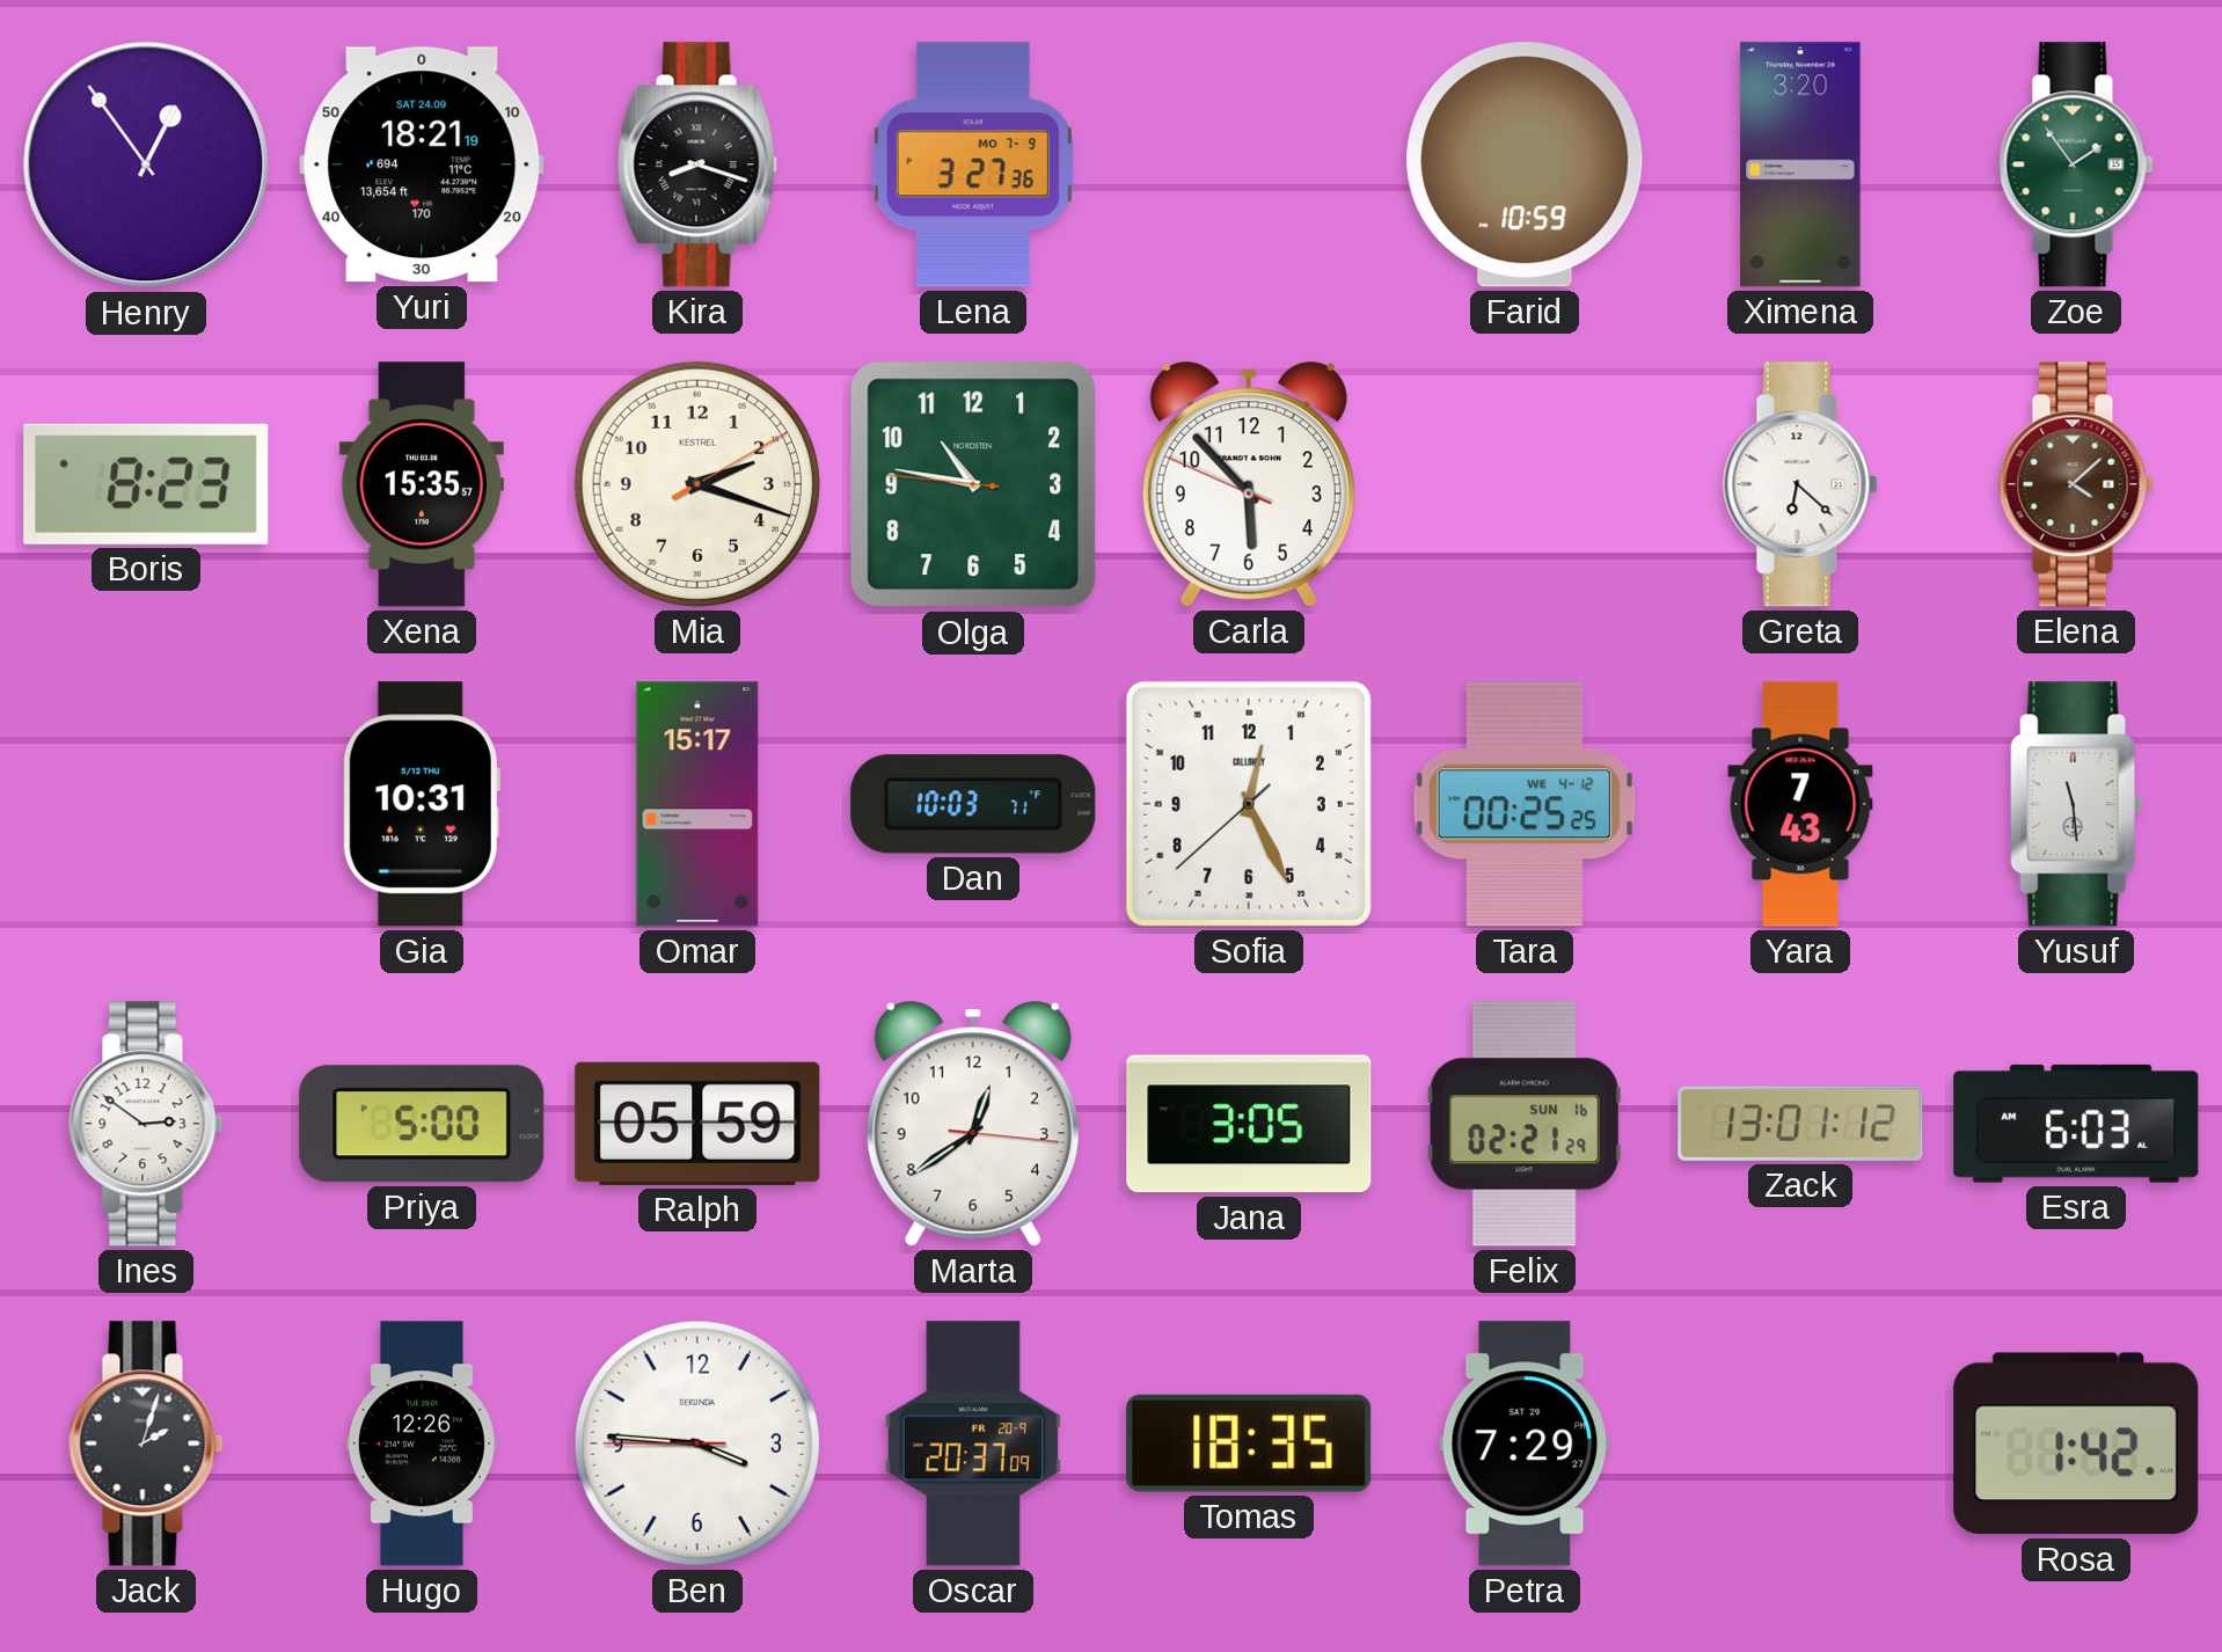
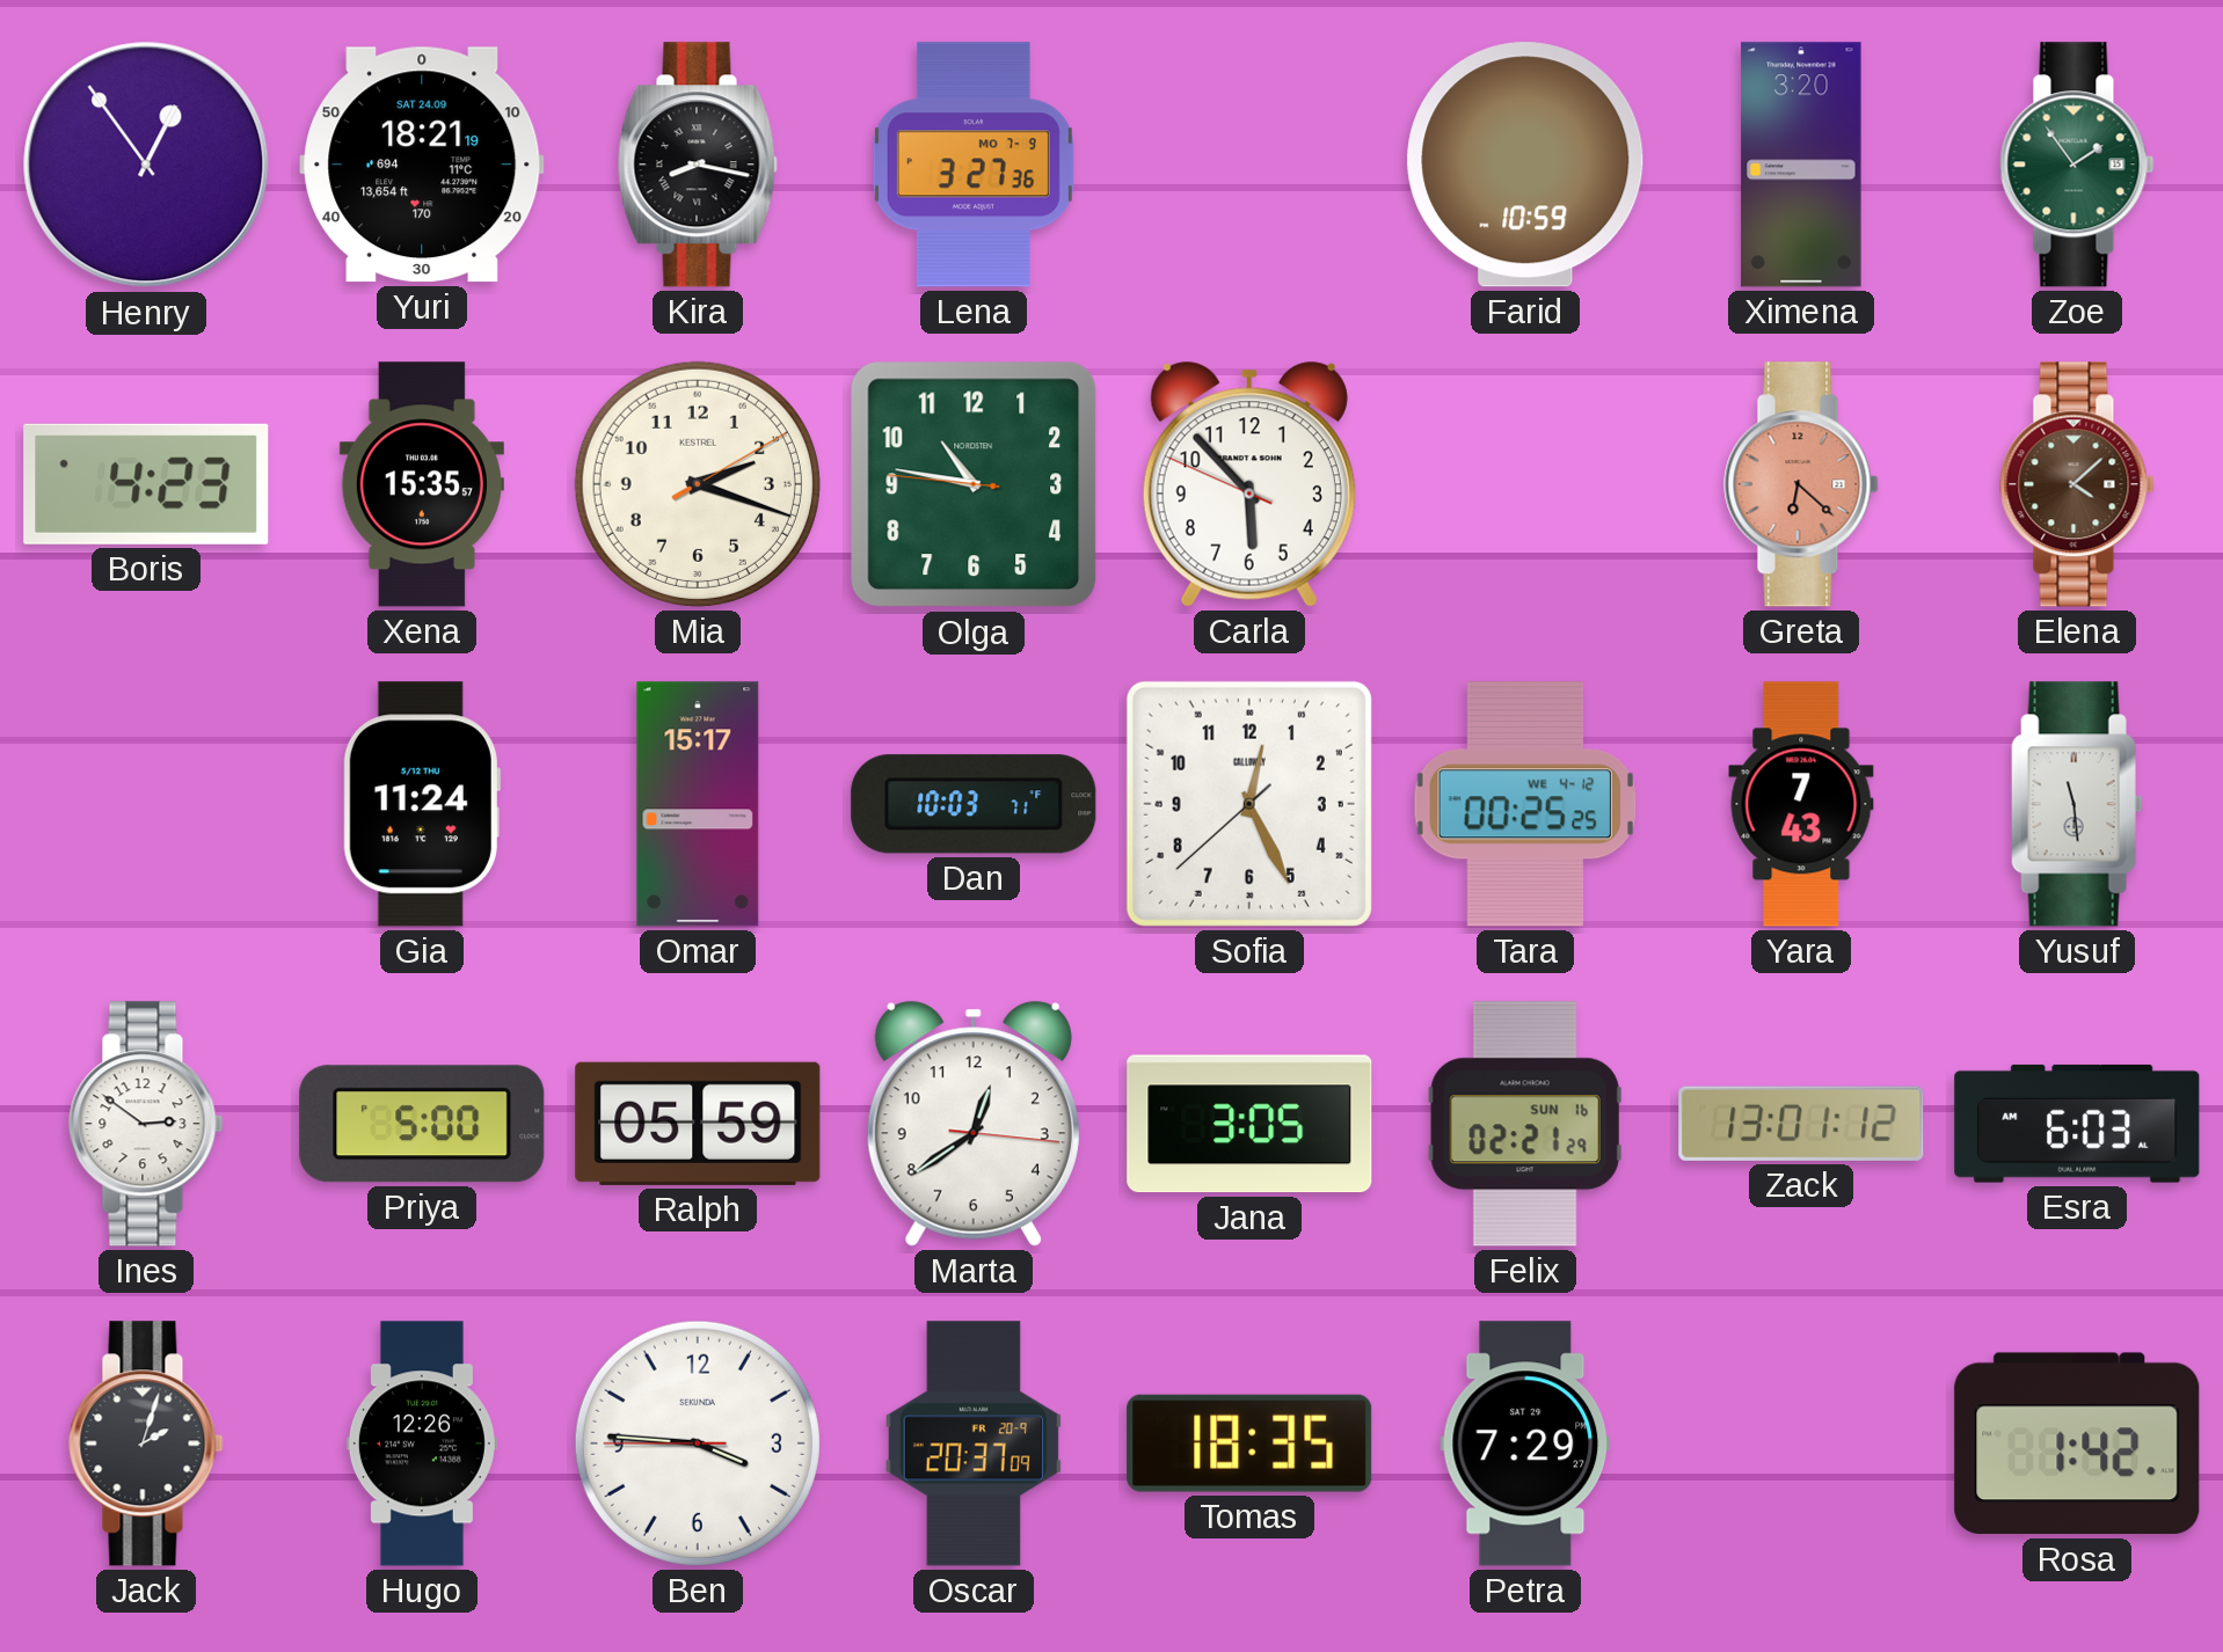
Kira: 8:18 -> 8:17
Boris: 8:23 -> 4:23
Greta dial: white -> salmon
Gia: 10:31 -> 11:24
